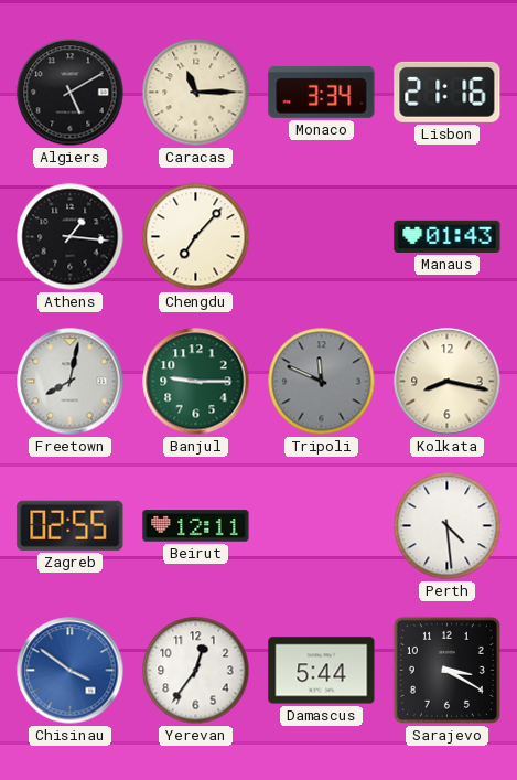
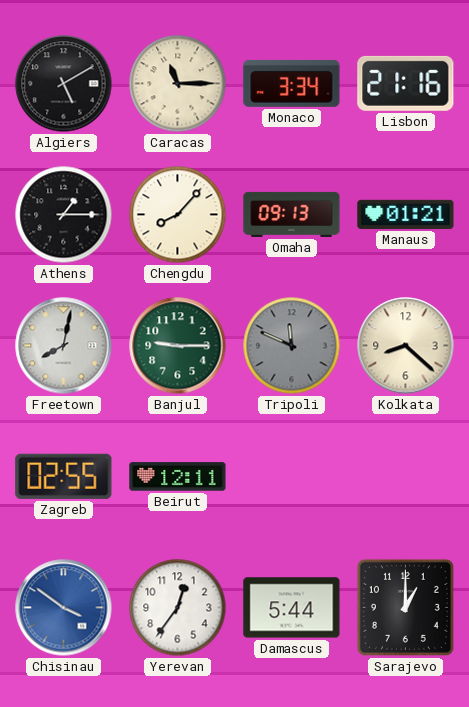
Athens: 1:16 -> 1:15
Chengdu: 7:07 -> 8:07
Omaha: none -> 09:13
Manaus: 01:43 -> 01:21
Kolkata: 8:17 -> 8:22
Perth: 4:29 -> none
Sarajevo: 3:20 -> 1:00
